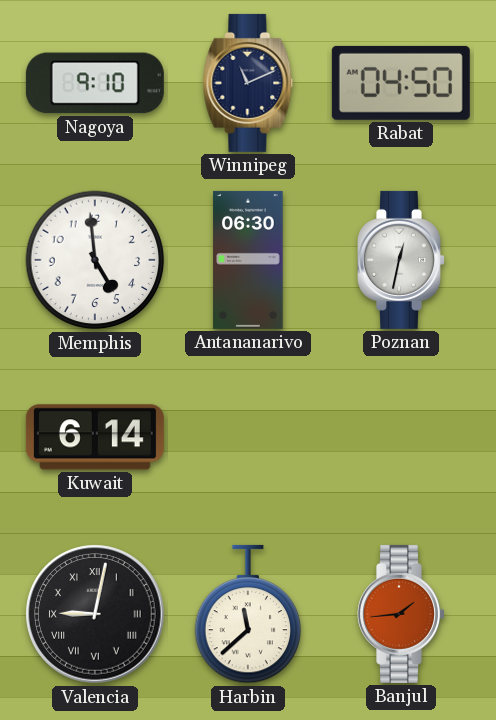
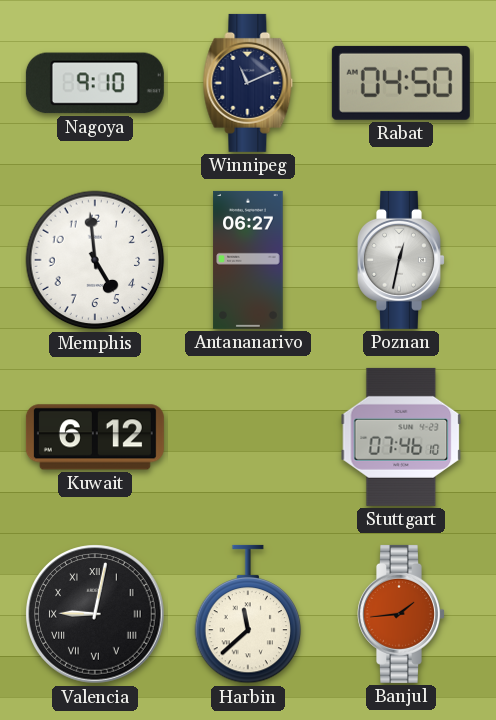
Antananarivo: 06:30 -> 06:27
Kuwait: 6:14 -> 6:12
Stuttgart: none -> 07:46
